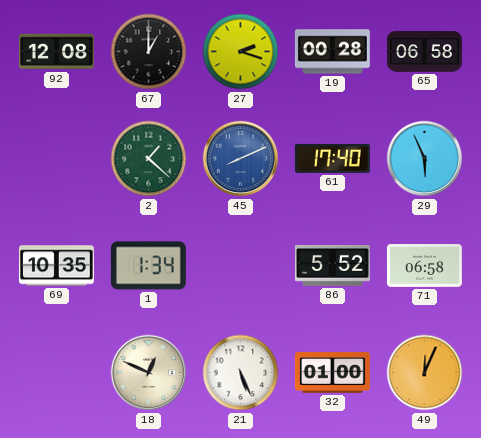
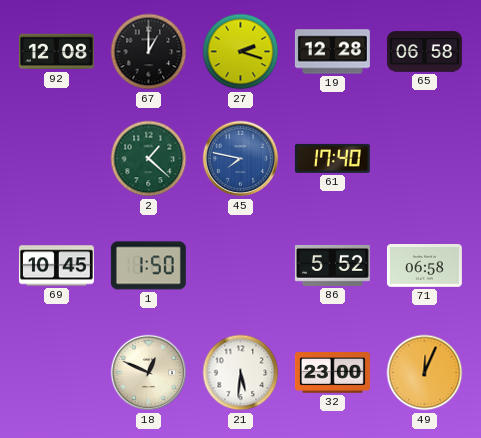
19: 00:28 -> 12:28
45: 8:11 -> 7:47
29: 5:56 -> none
69: 10:35 -> 10:45
1: 1:34 -> 1:50
21: 5:26 -> 5:31
32: 01:00 -> 23:00
